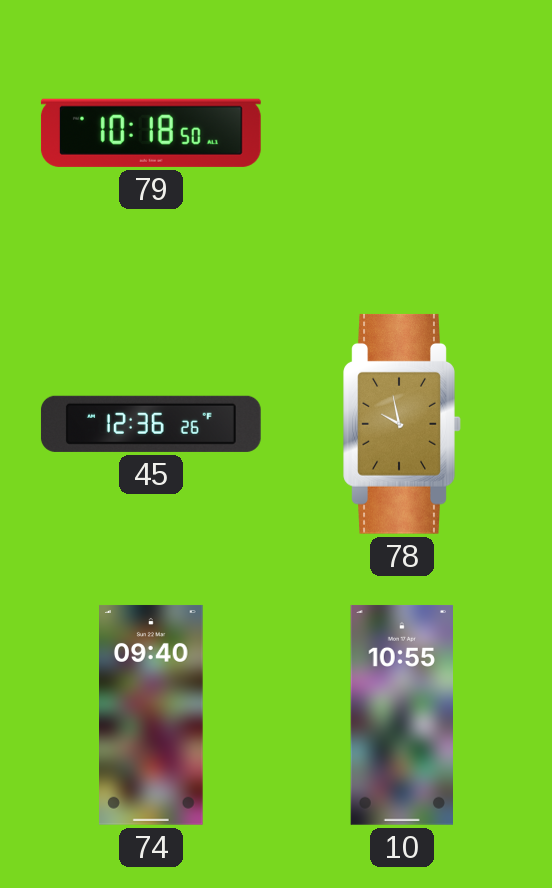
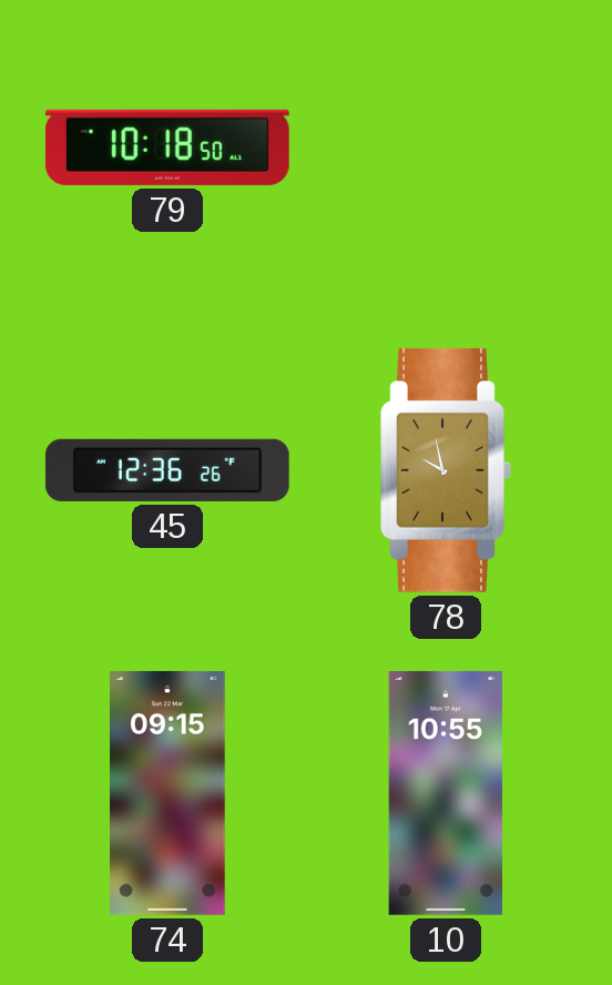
74: 09:40 -> 09:15
